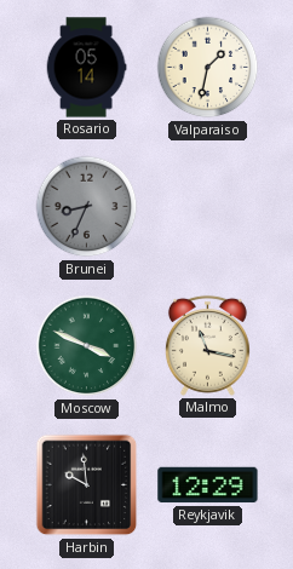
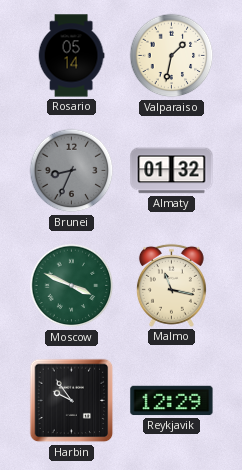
Almaty: none -> 01:32
Harbin: 9:59 -> 9:54
